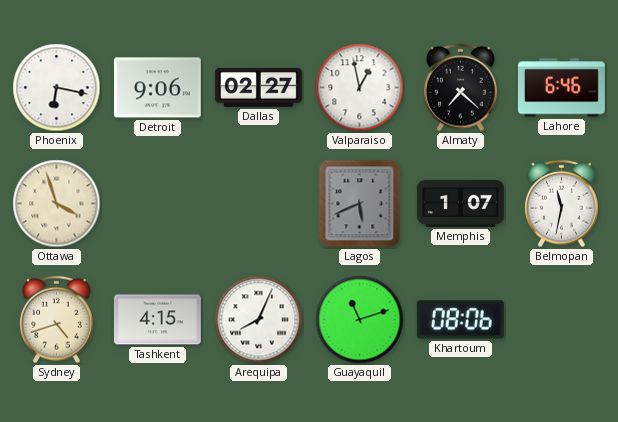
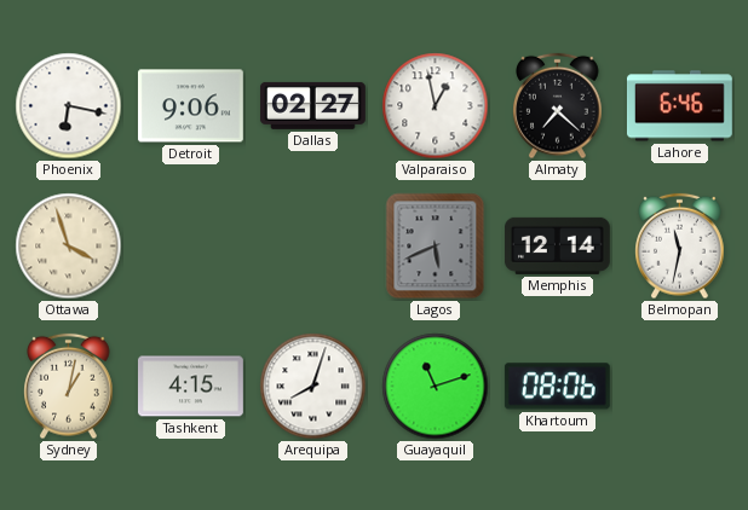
Memphis: 1:07 -> 12:14
Sydney: 4:42 -> 1:02
Arequipa: 8:04 -> 8:03
